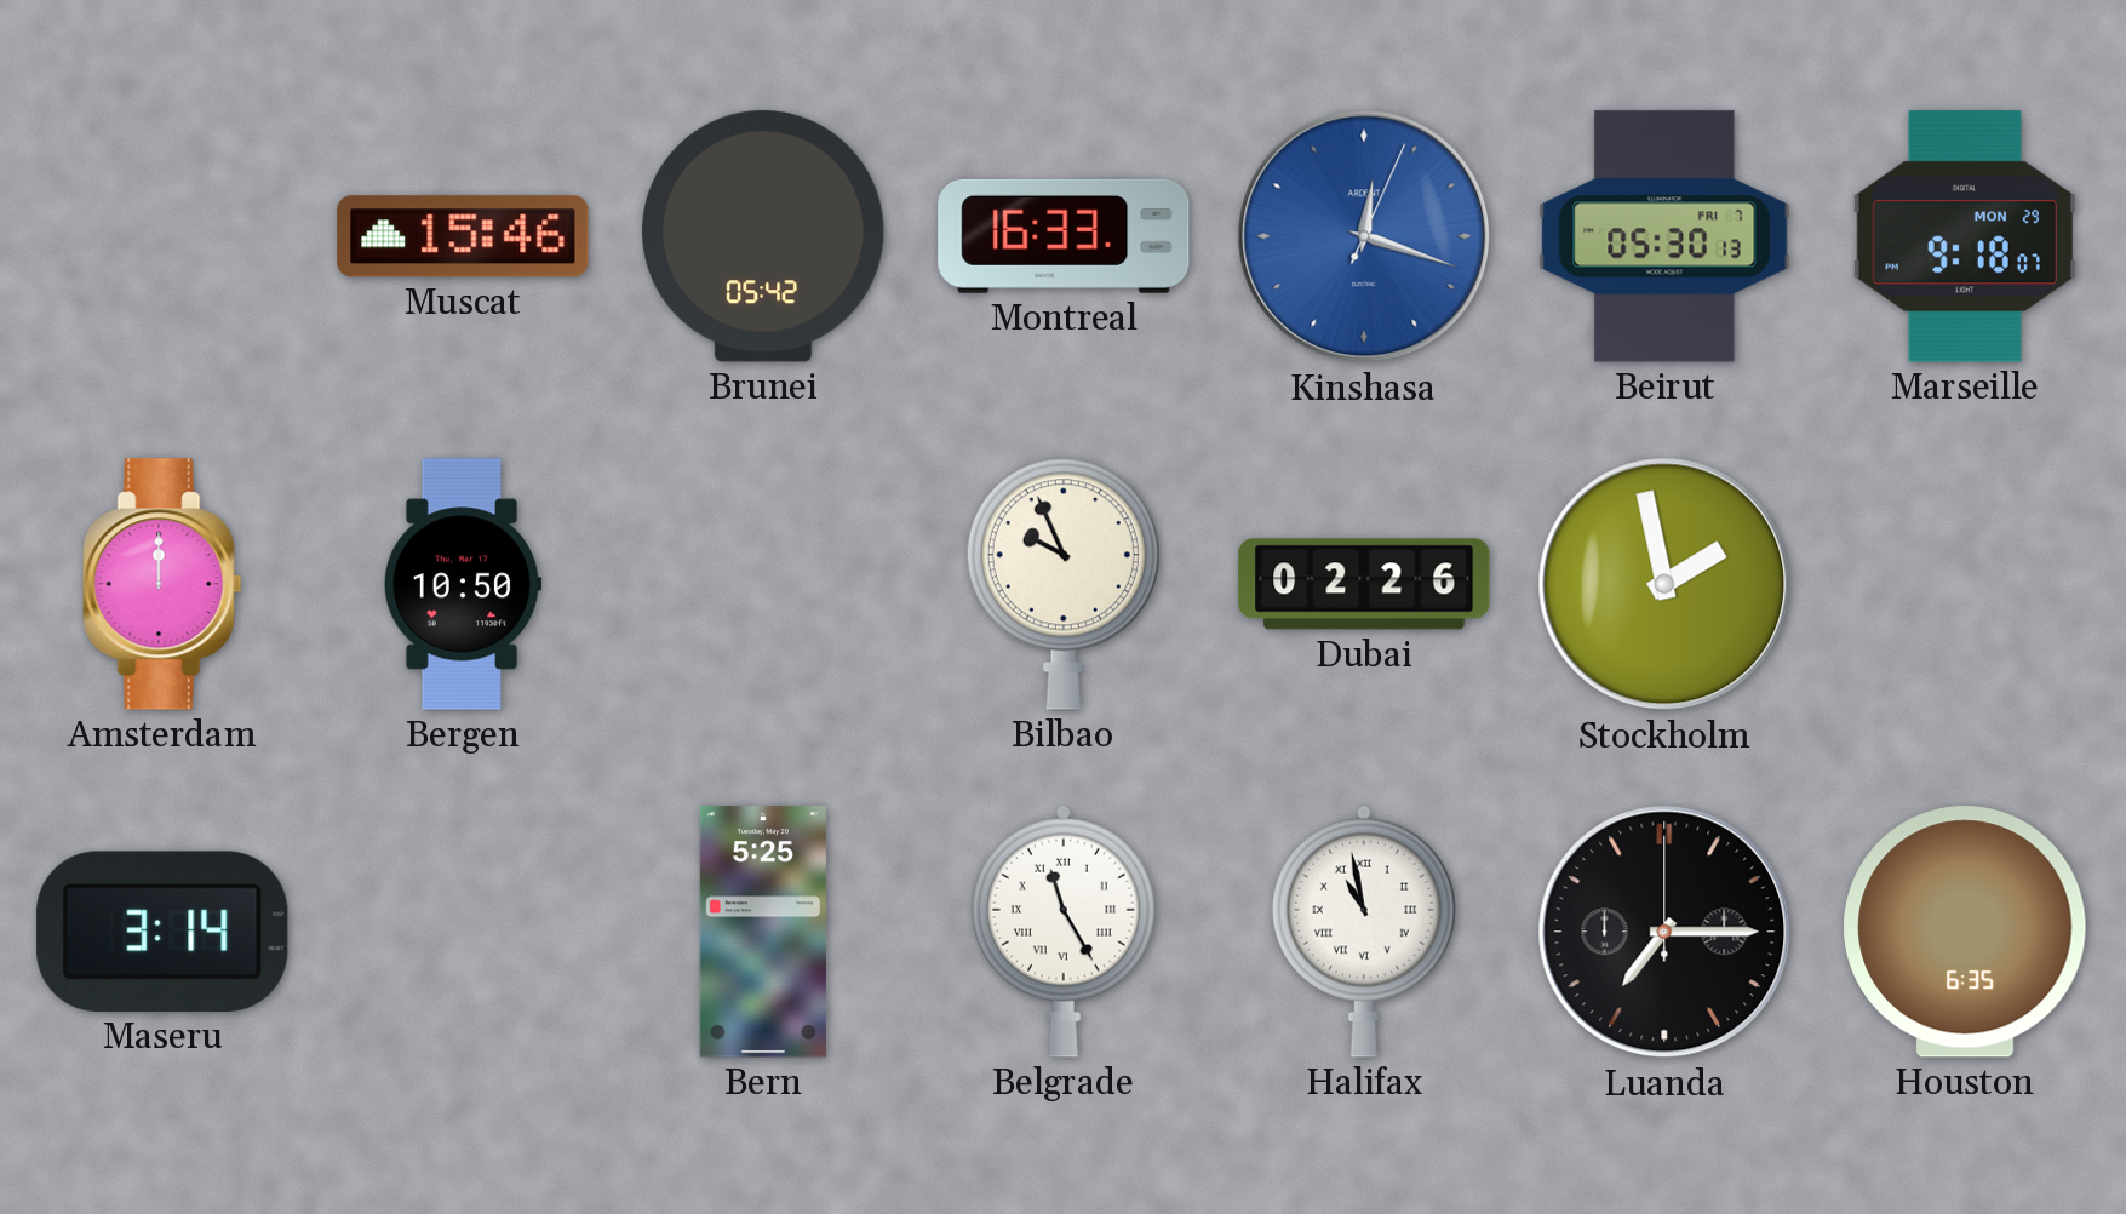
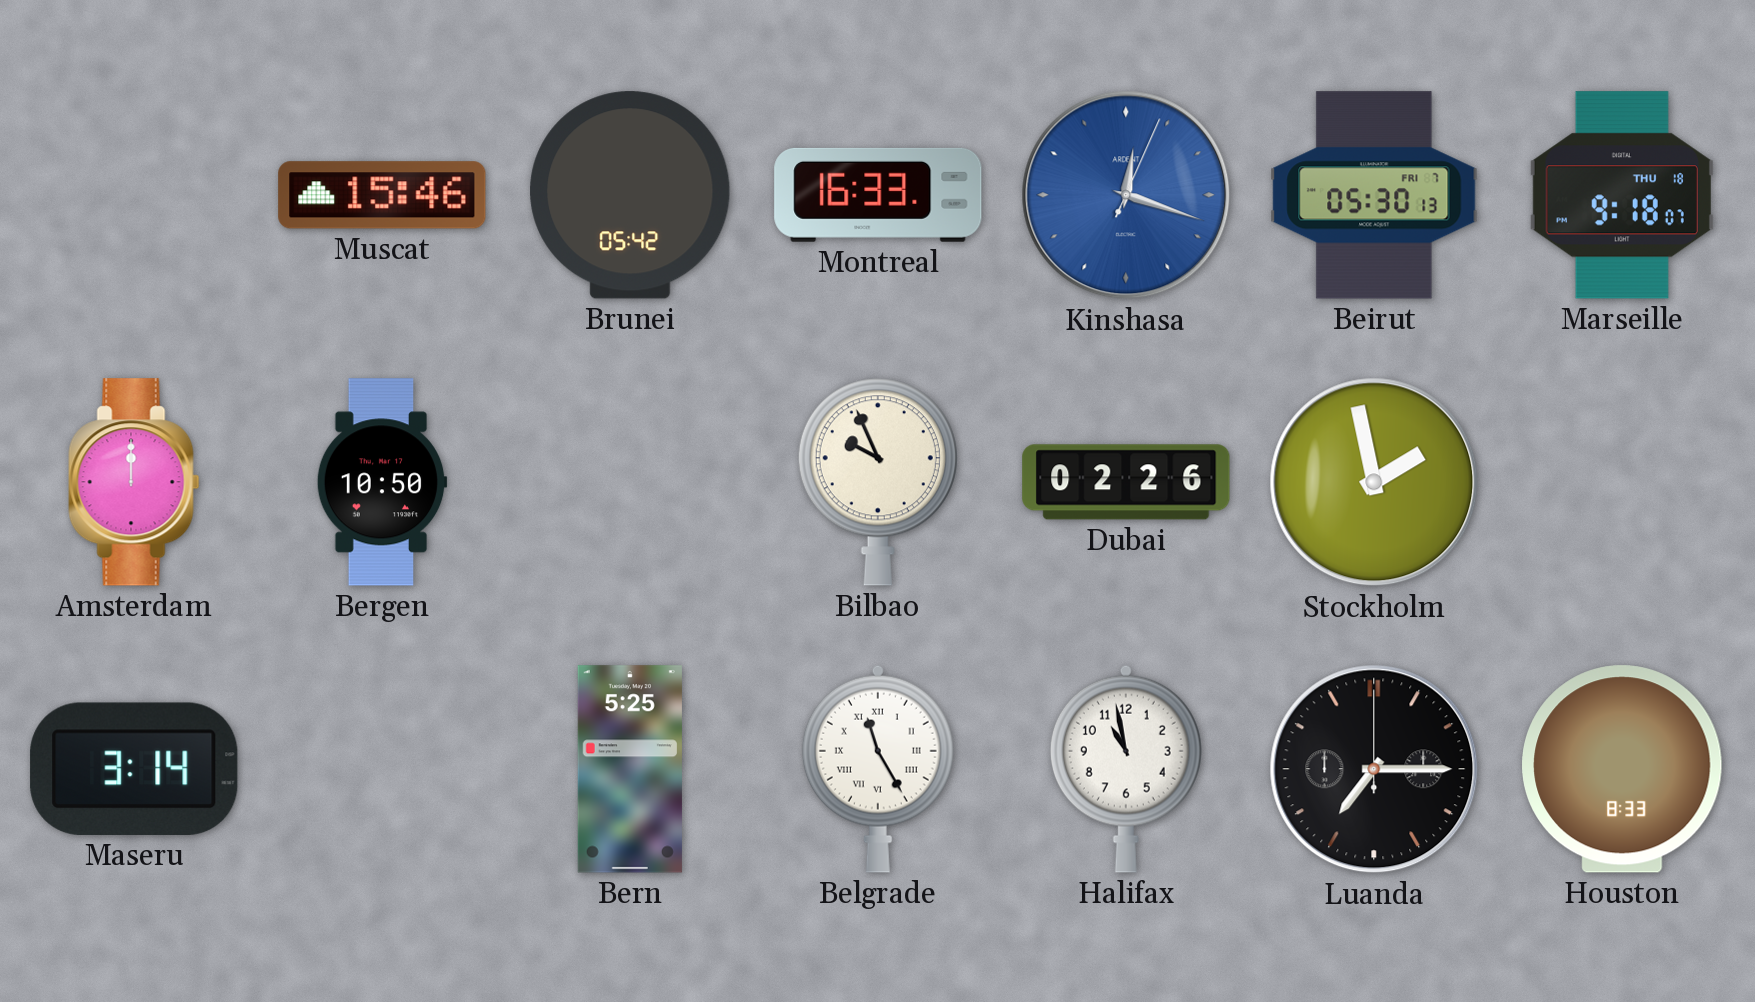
Marseille date: MON 29 -> THU 18
Halifax numerals: Roman -> Arabic
Houston: 6:35 -> 8:33
